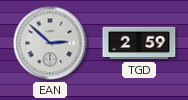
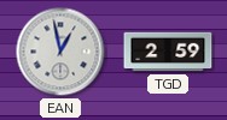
EAN: 2:52 -> 12:58
